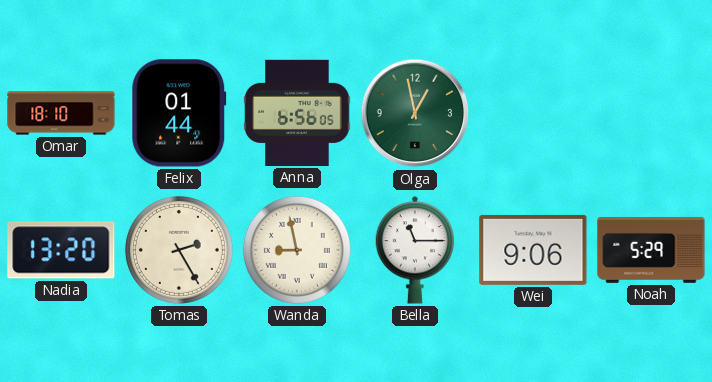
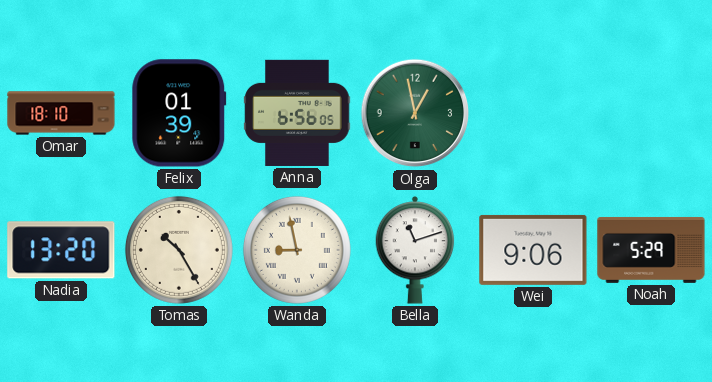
Felix: 01:44 -> 01:39
Tomas: 2:25 -> 10:25
Bella: 11:15 -> 11:12
